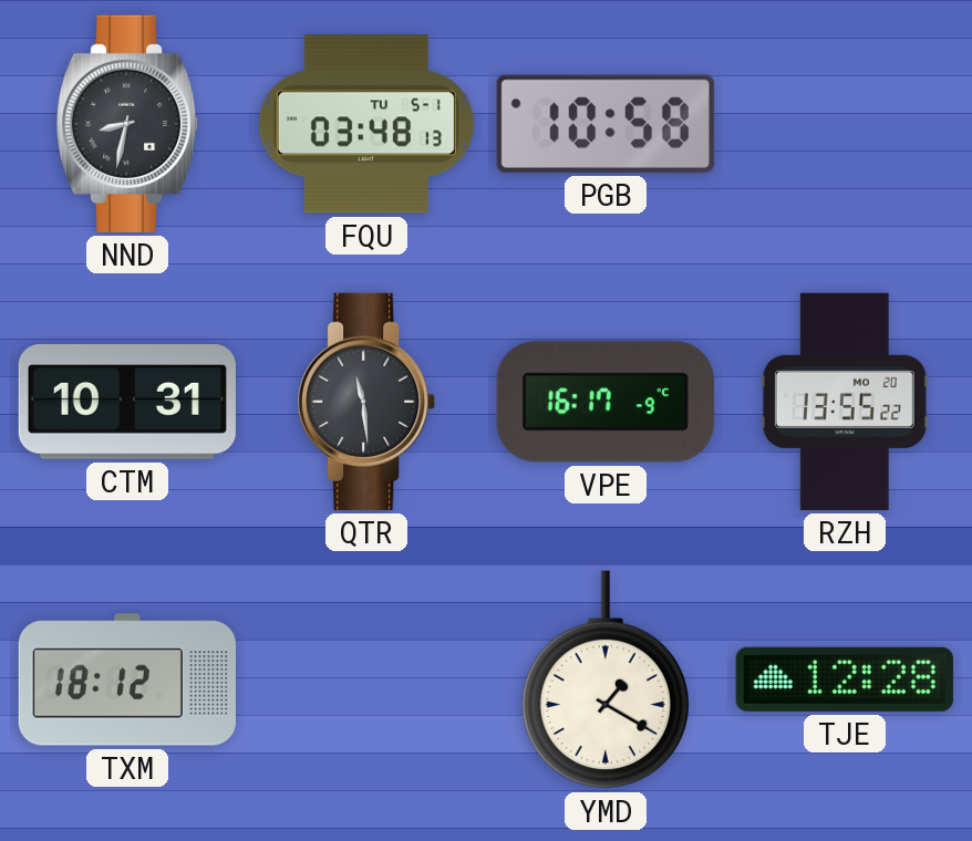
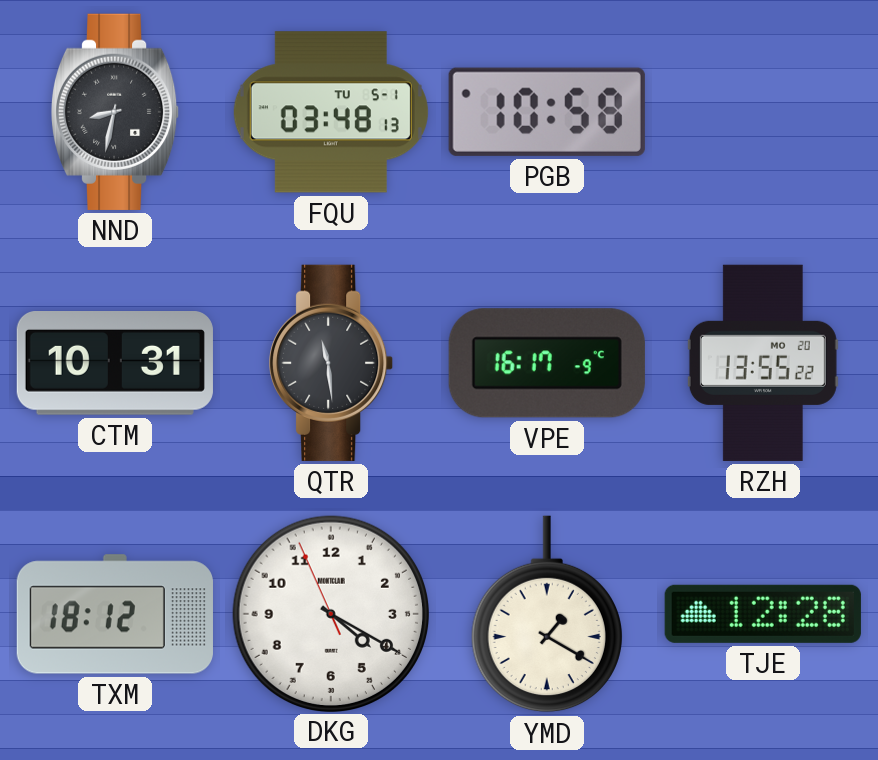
DKG: none -> 4:19
